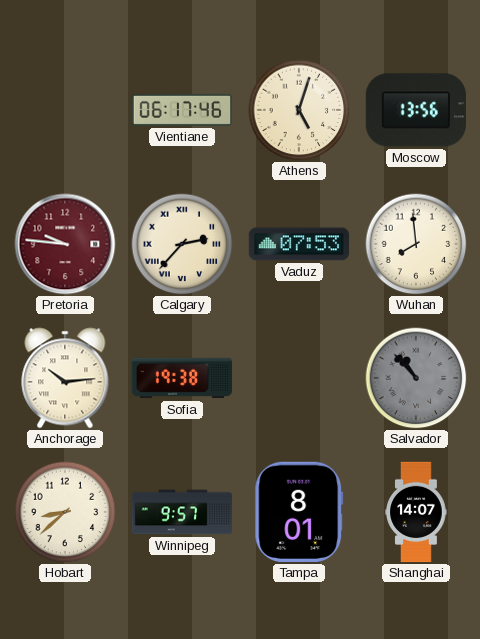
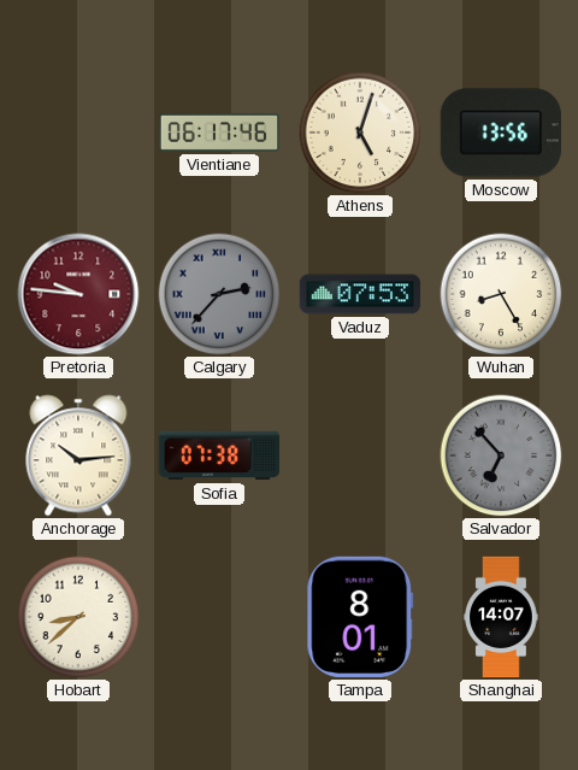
Calgary dial: cream -> grey
Wuhan: 7:59 -> 8:25
Sofia: 19:38 -> 07:38
Salvador: 10:53 -> 6:53
Winnipeg: 9:57 -> none
